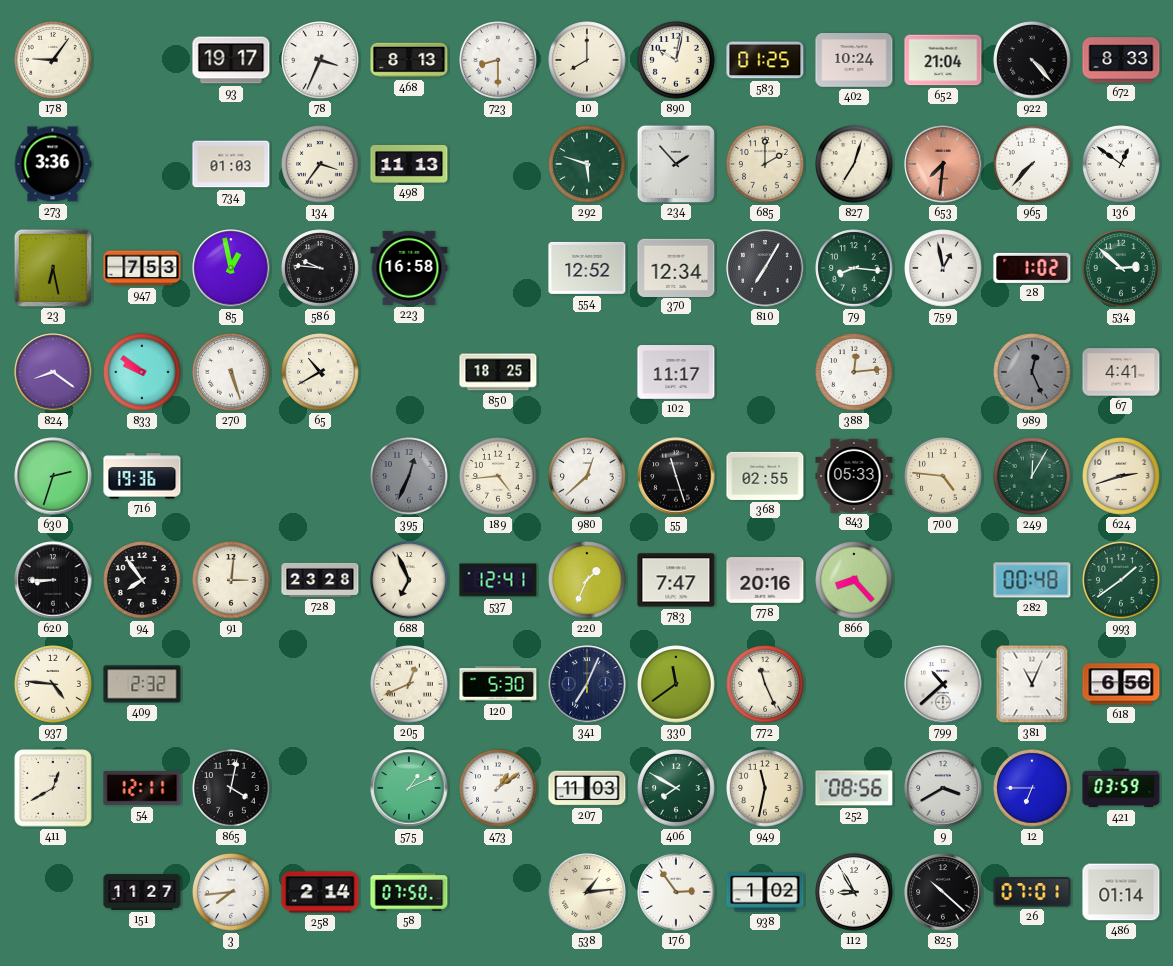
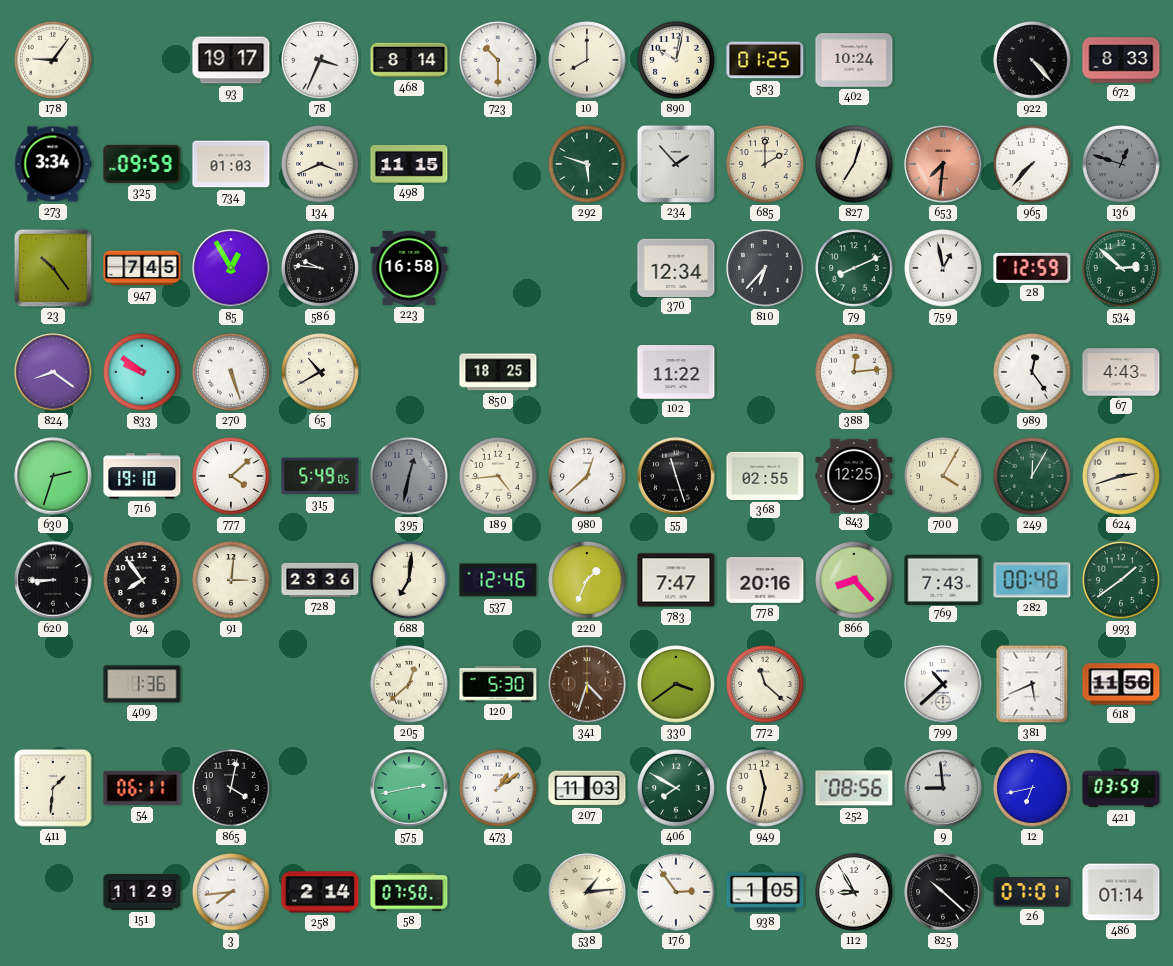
468: 8:13 -> 8:14
723: 8:30 -> 10:30
652: 21:04 -> none
273: 3:36 -> 3:34
325: none -> 09:59
134: 3:36 -> 3:41
498: 11:13 -> 11:15
136: 12:51 -> 12:48
136 dial: white -> grey
23: 6:28 -> 10:24
947: 7:53 -> 7:45
85: 12:58 -> 12:55
554: 12:52 -> none
810: 7:05 -> 6:37
79: 8:16 -> 8:11
28: 1:02 -> 12:59
102: 11:17 -> 11:22
989: 12:26 -> 12:24
989 dial: grey -> white
67: 4:41 -> 4:43
716: 19:36 -> 19:10
777: none -> 4:08
315: none -> 5:49
395: 12:34 -> 12:32
843: 05:33 -> 12:25
700: 4:46 -> 4:05
728: 23:28 -> 23:36
688: 6:56 -> 7:01
537: 12:41 -> 12:46
769: none -> 7:43
937: 4:46 -> none
409: 2:32 -> 1:36
205: 12:41 -> 12:38
341: 7:04 -> 4:33
341 dial: navy -> brown
330: 11:39 -> 3:39
772: 11:26 -> 11:22
381: 11:04 -> 5:41
618: 6:56 -> 11:56
411: 12:40 -> 1:31
54: 12:11 -> 06:11
575: 1:11 -> 2:43
9: 3:40 -> 8:59
12: 6:45 -> 6:43
151: 11:27 -> 11:29
938: 1:02 -> 1:05
